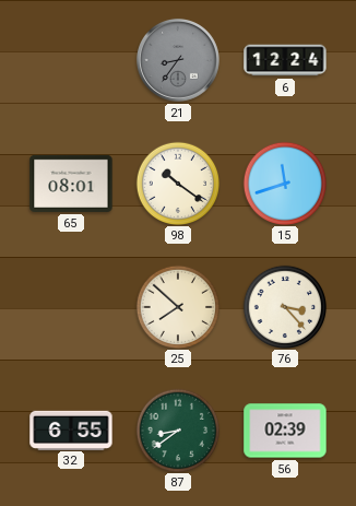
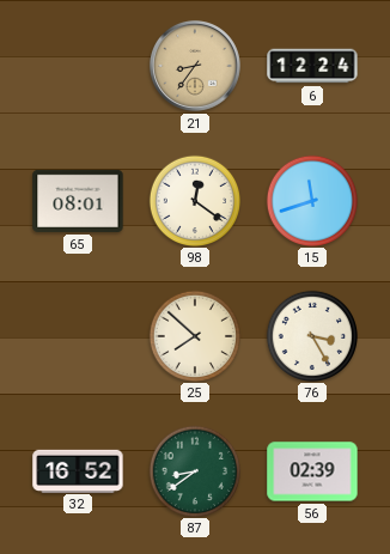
21 dial: grey -> champagne
98: 10:21 -> 12:21
76: 3:23 -> 3:25
32: 6:55 -> 16:52
